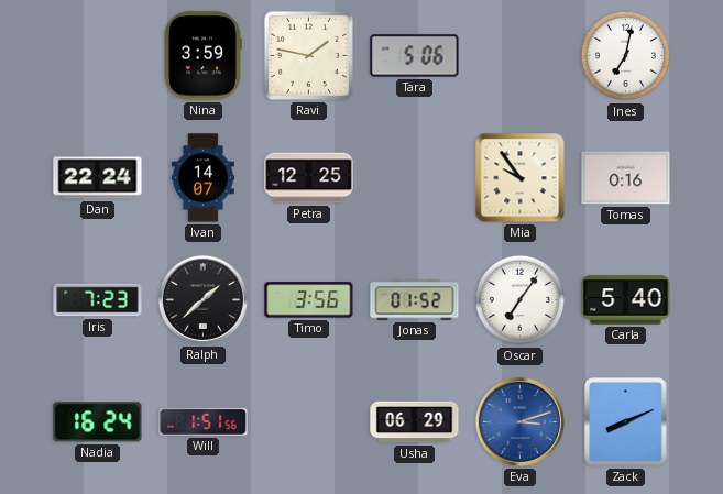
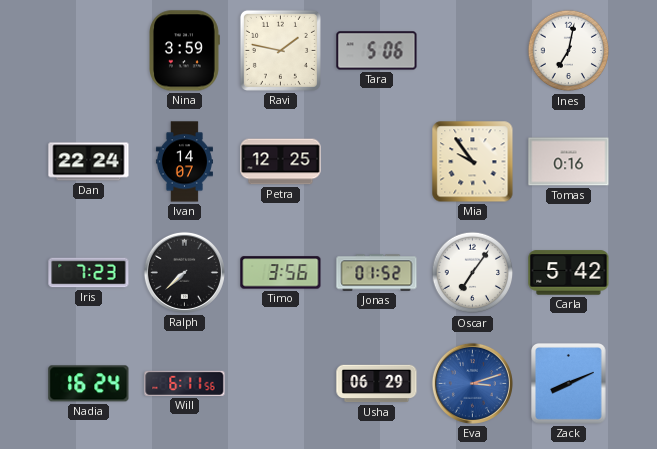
Ralph: 1:38 -> 7:38
Carla: 5:40 -> 5:42
Will: 1:51 -> 6:11
